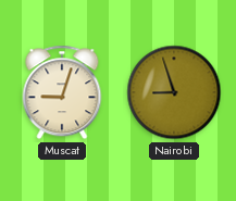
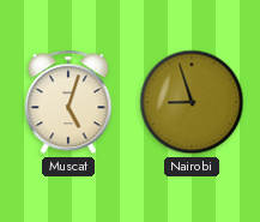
Muscat: 9:03 -> 5:03
